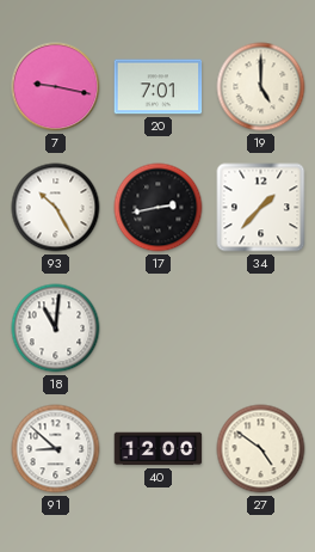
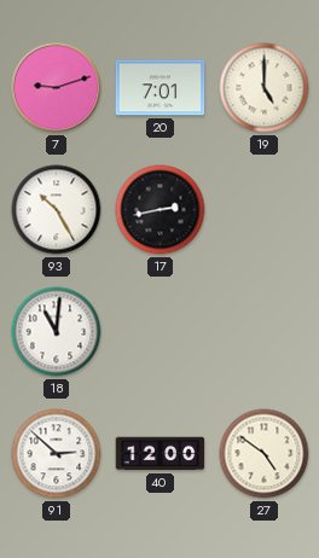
7: 9:17 -> 9:12
34: 1:37 -> none
91: 8:52 -> 2:52
